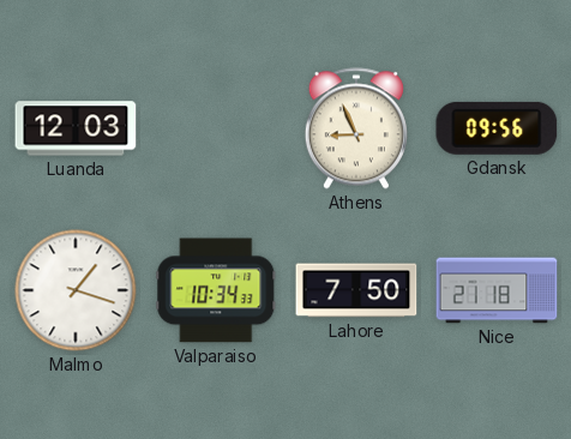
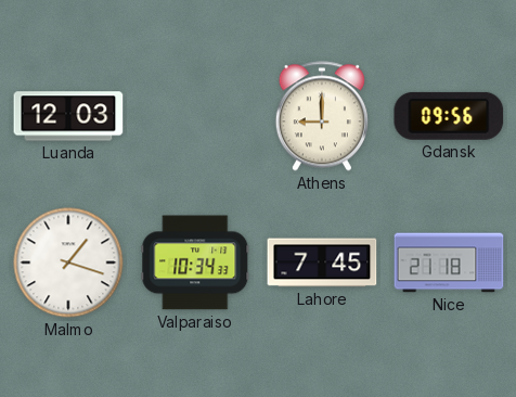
Athens: 8:56 -> 9:00
Lahore: 7:50 -> 7:45
